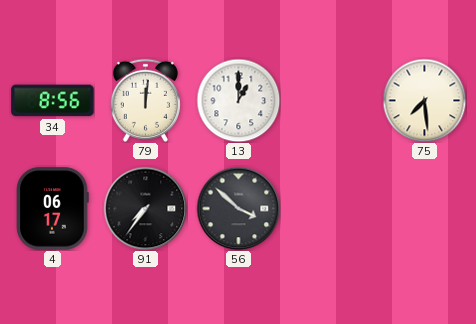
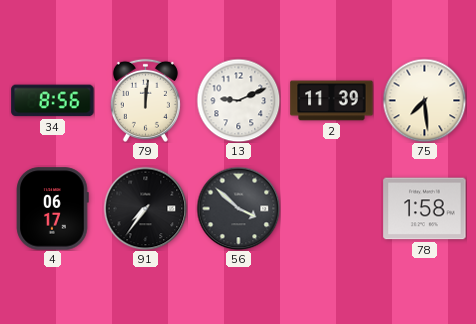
13: 1:00 -> 9:11
2: none -> 11:39
78: none -> 1:58
